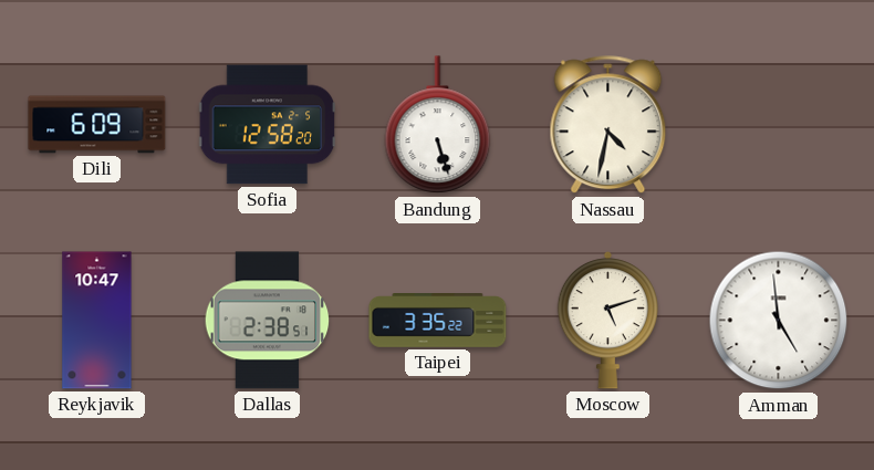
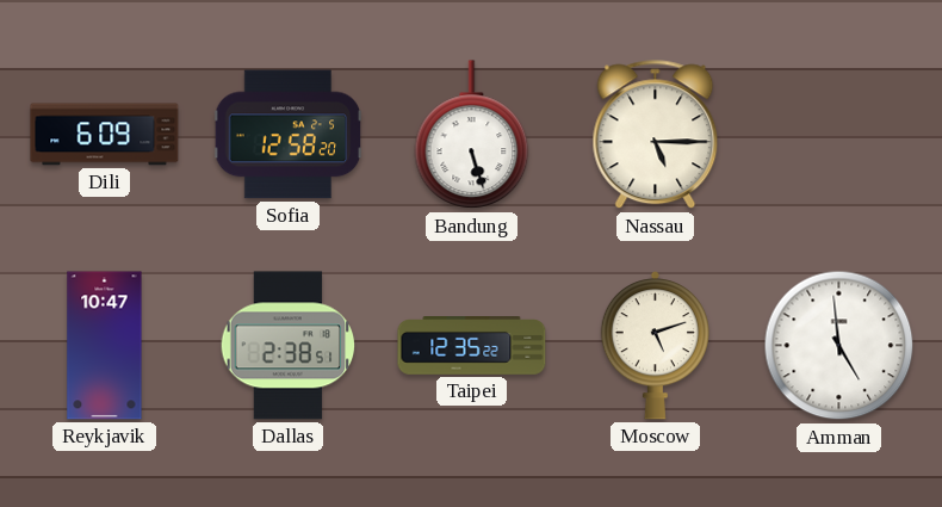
Nassau: 4:32 -> 5:15
Taipei: 3:35 -> 12:35
